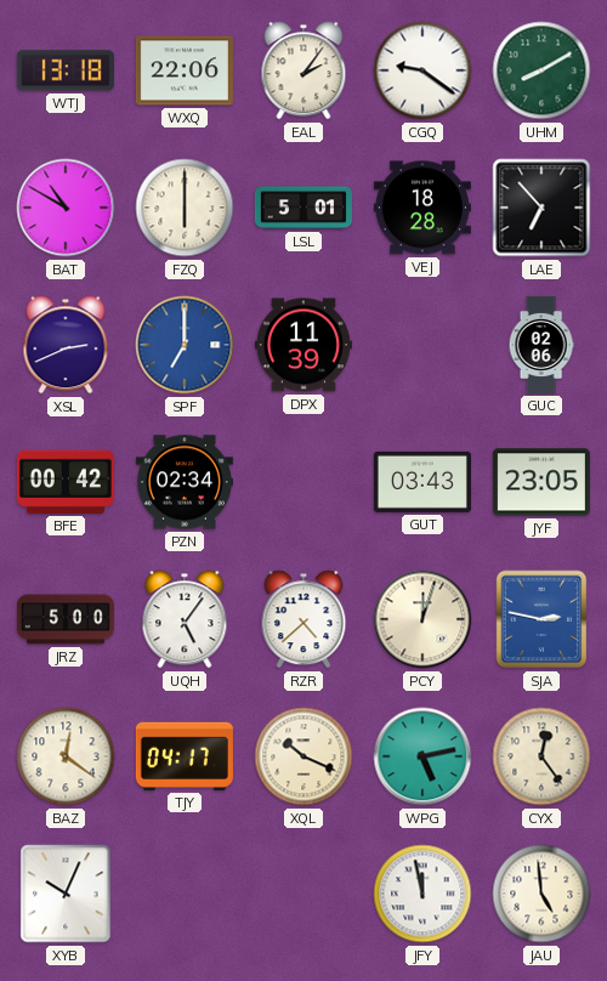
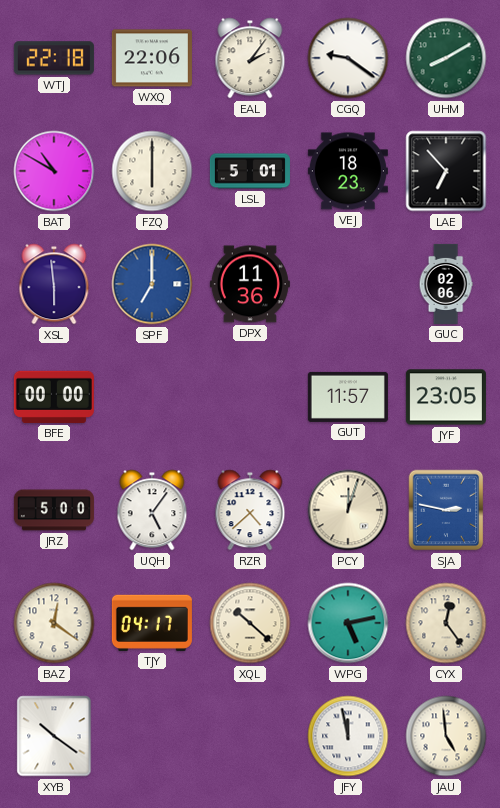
WTJ: 13:18 -> 22:18
VEJ: 18:28 -> 18:23
XSL: 2:41 -> 5:59
DPX: 11:39 -> 11:36
BFE: 00:42 -> 00:00
PZN: 02:34 -> none
GUT: 03:43 -> 11:57
XQL: 10:19 -> 10:22
XYB: 10:04 -> 10:21
